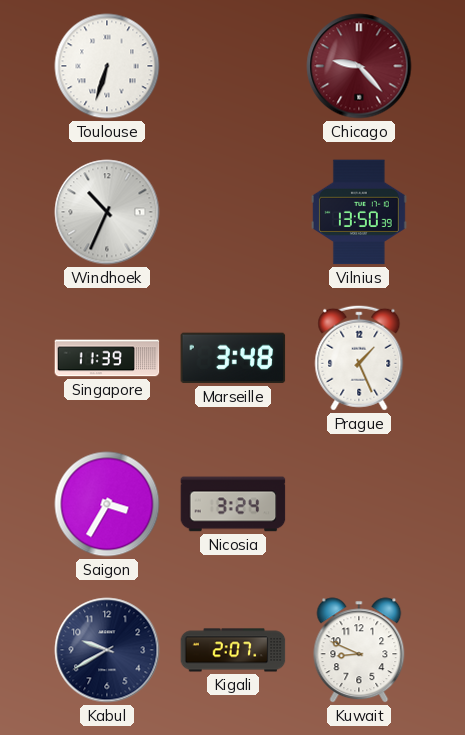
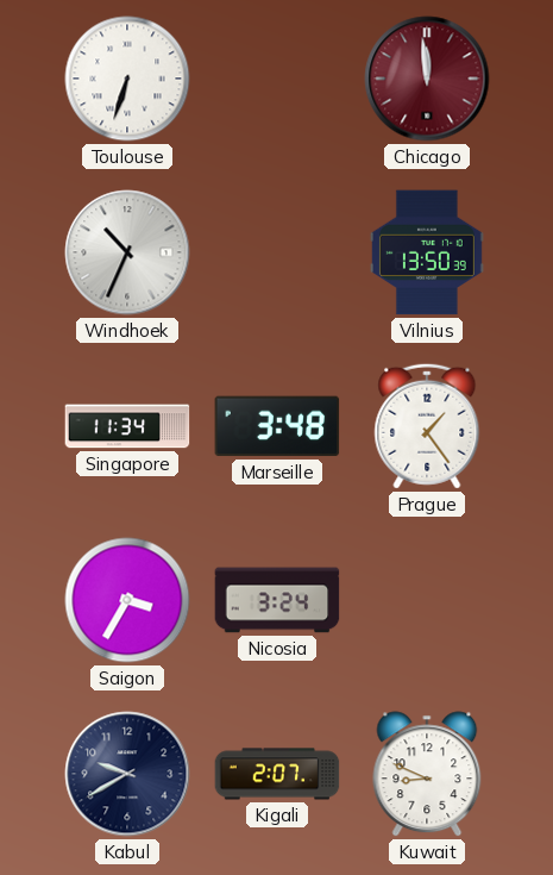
Chicago: 9:23 -> 11:59
Singapore: 11:39 -> 11:34
Prague: 1:26 -> 1:24
